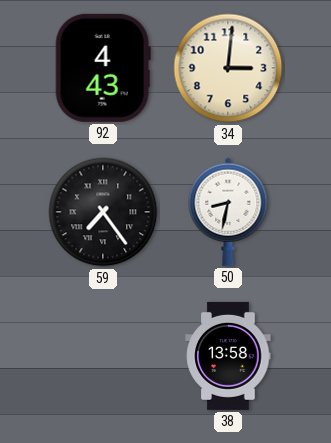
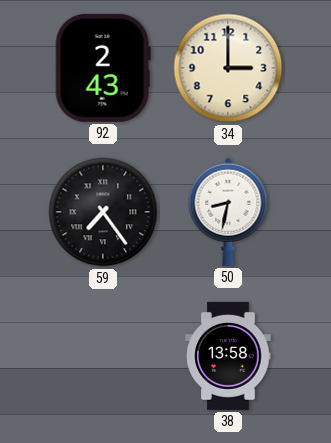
92: 4:43 -> 2:43
34: 3:01 -> 3:00
